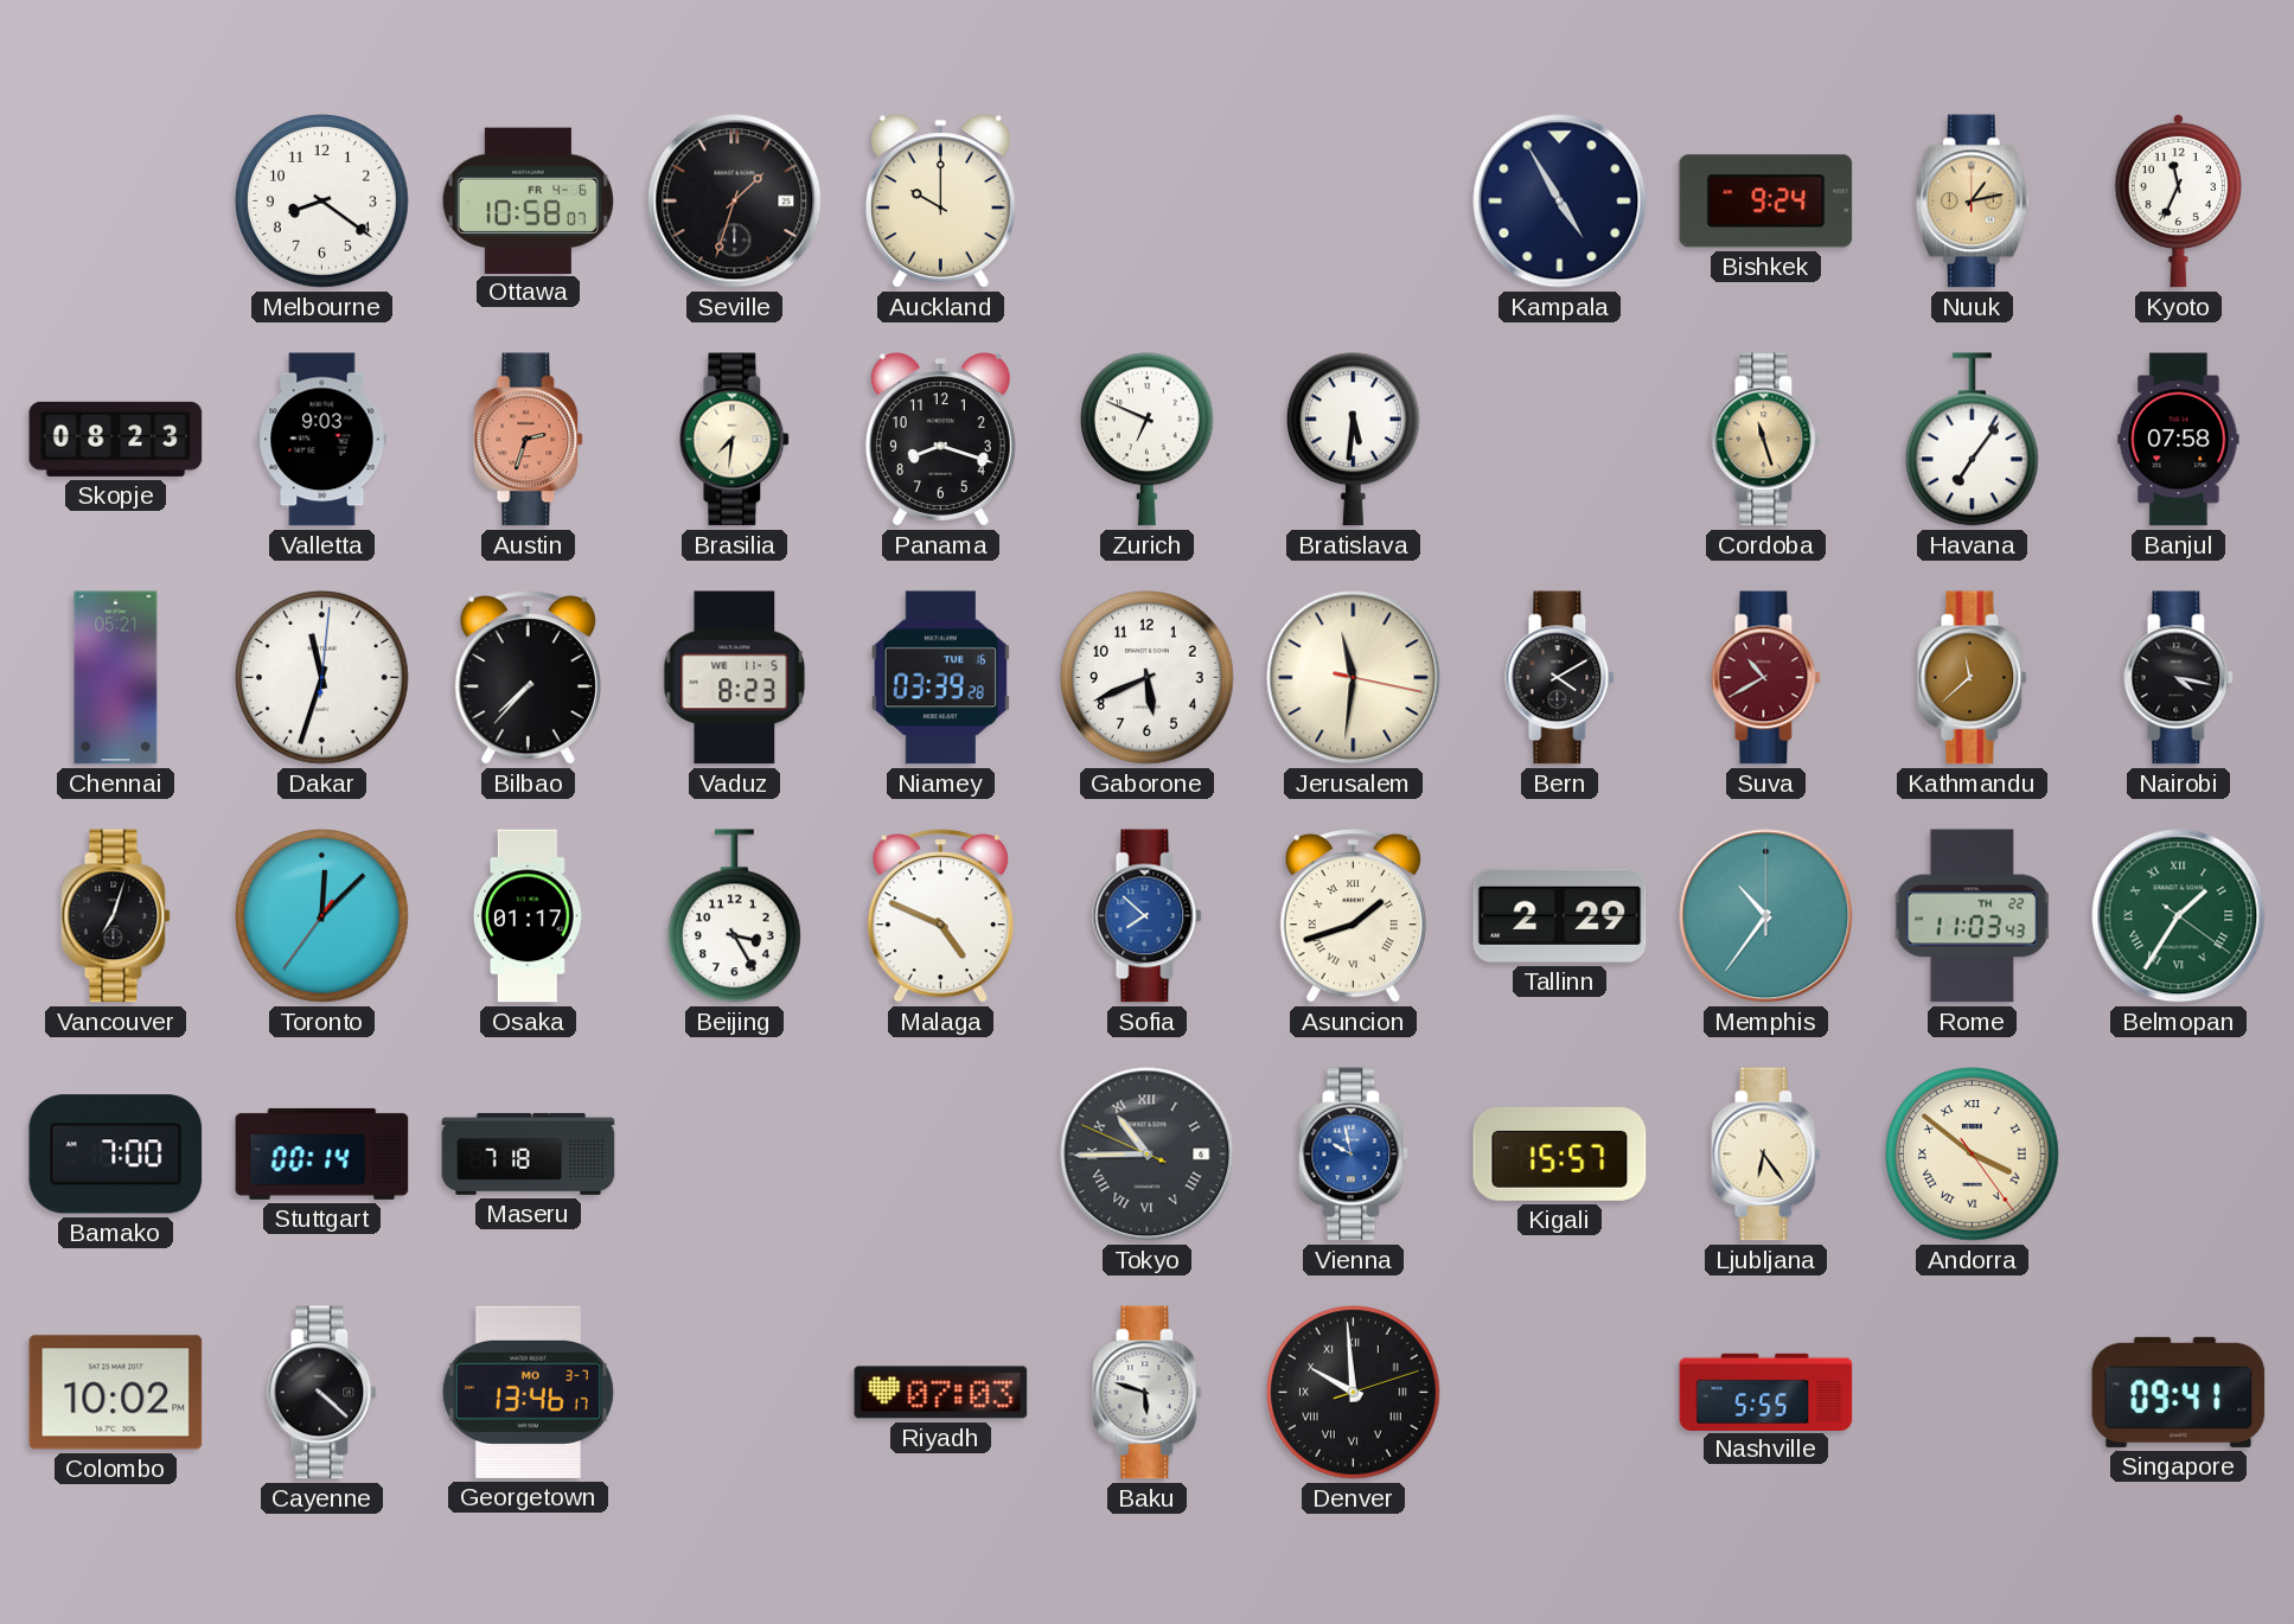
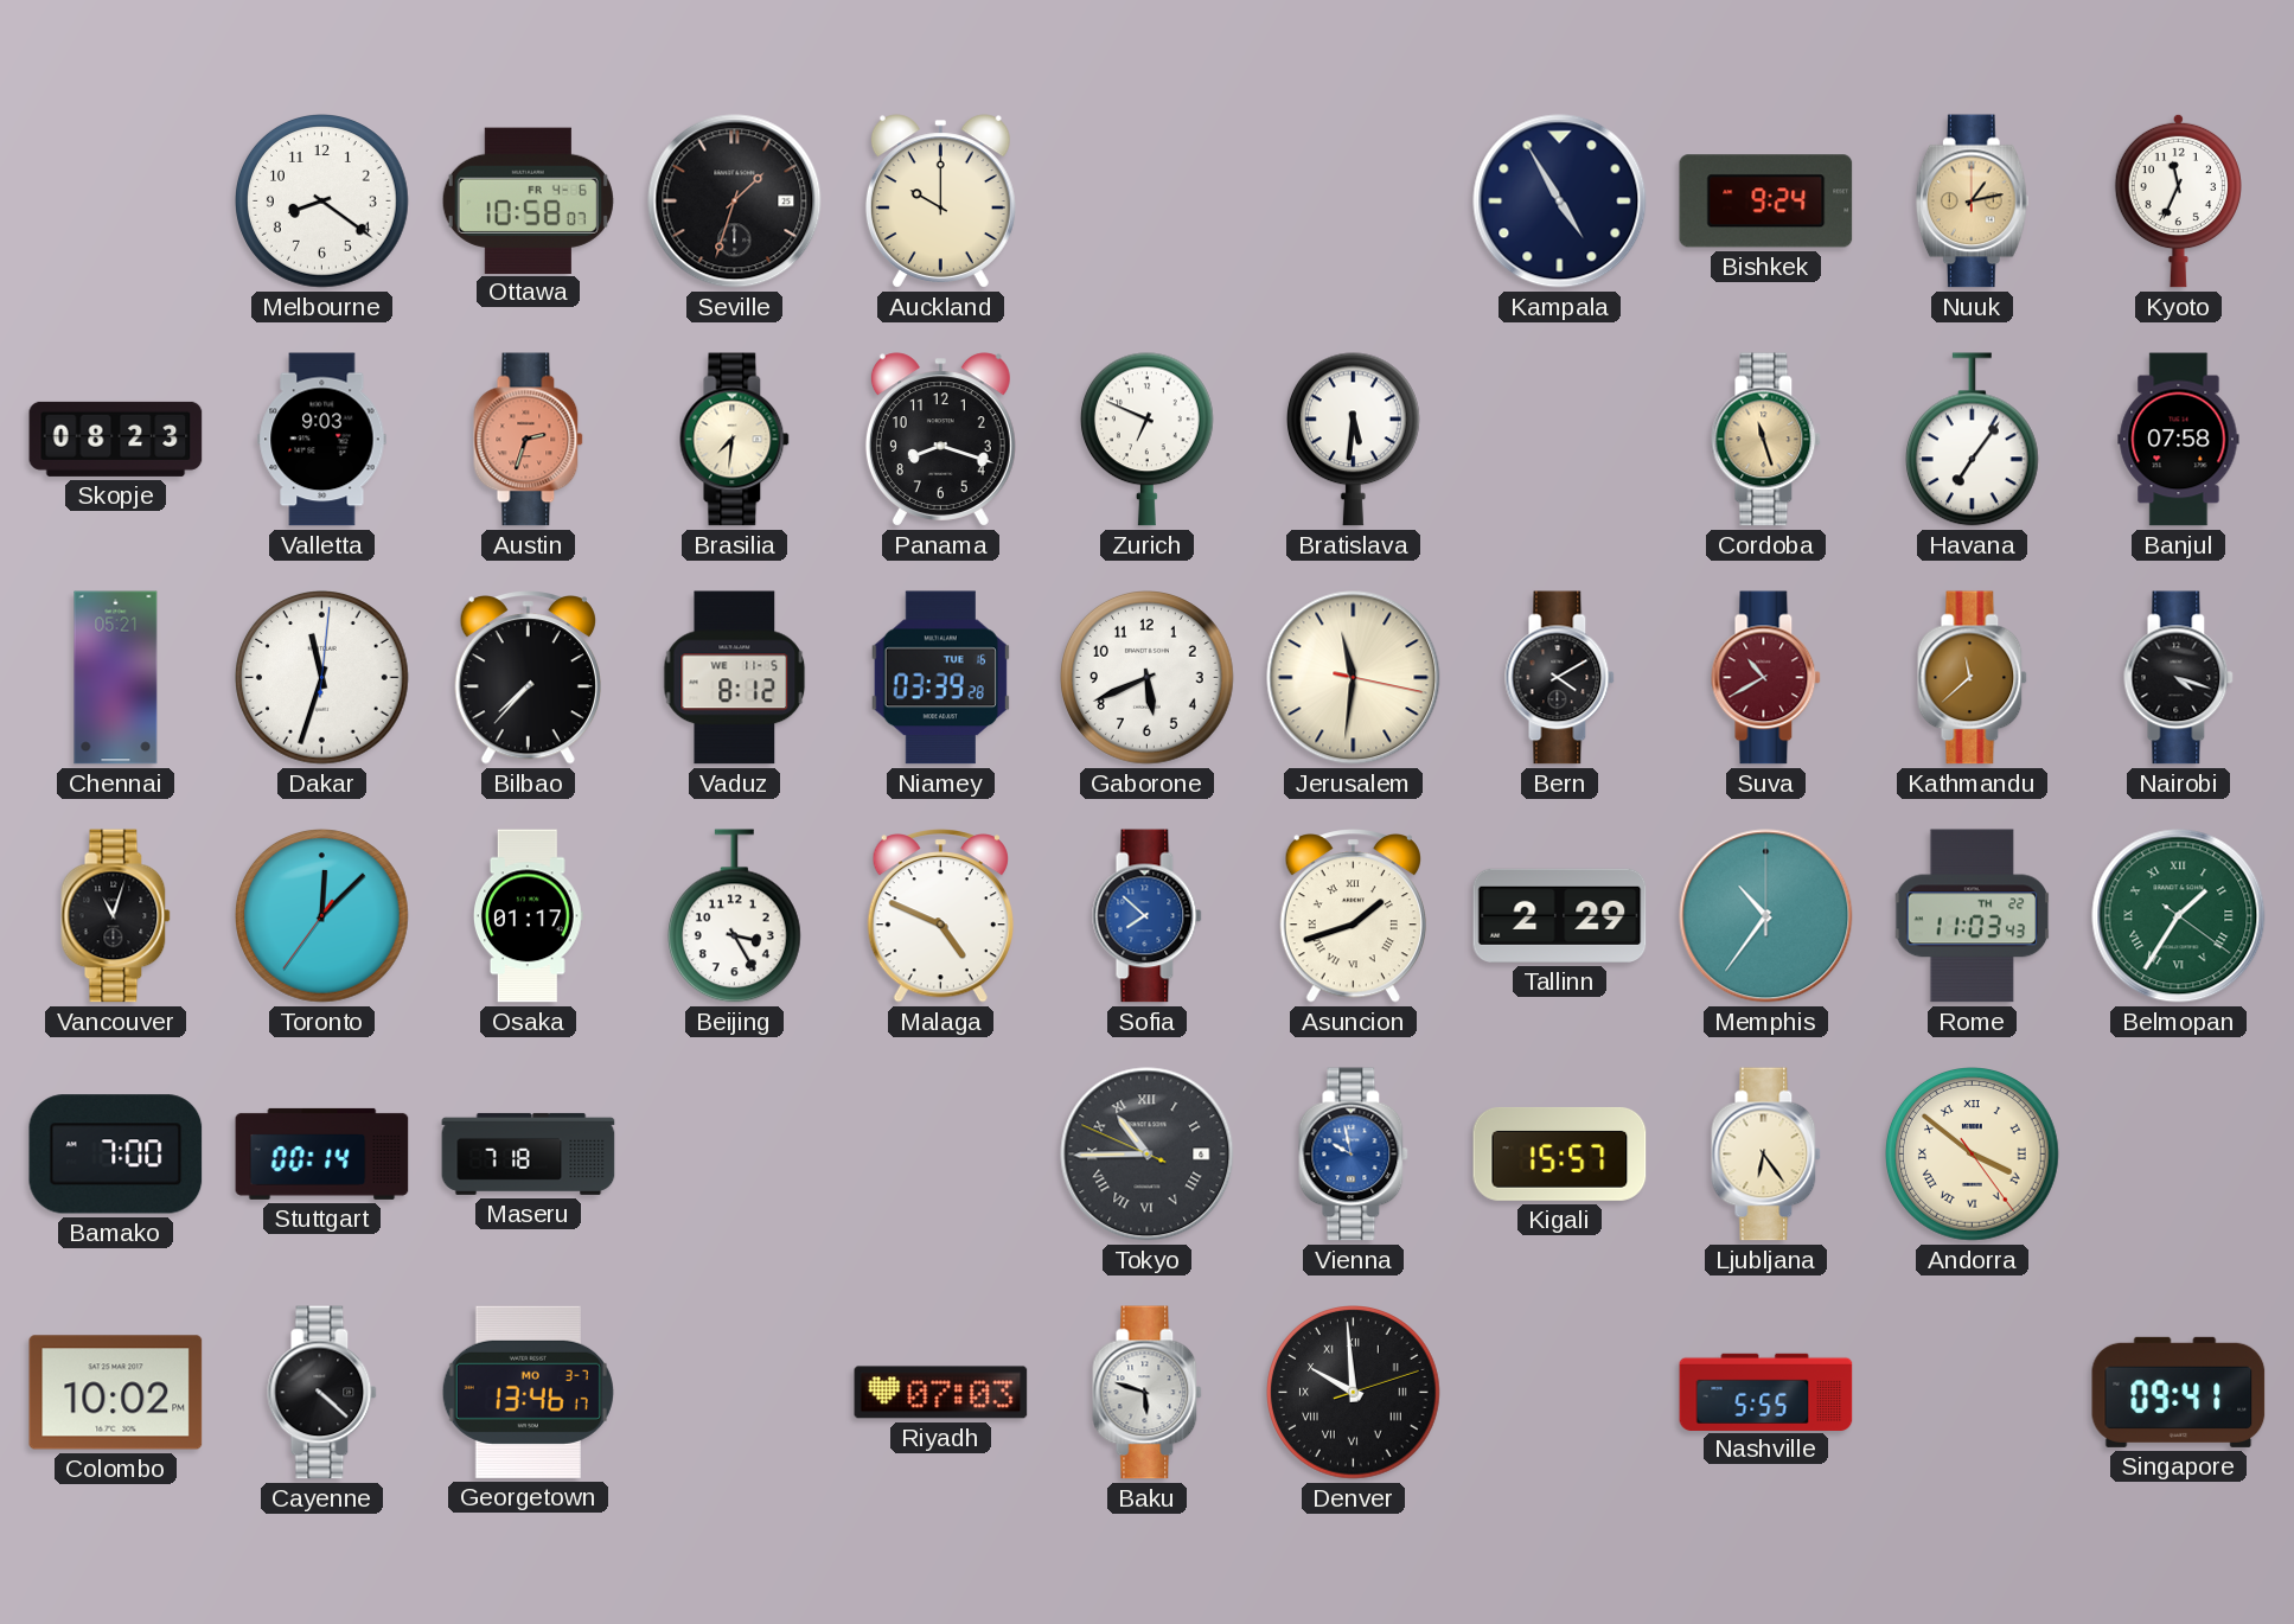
Vaduz: 8:23 -> 8:12
Nairobi: 4:17 -> 4:18
Vancouver: 7:03 -> 11:03
